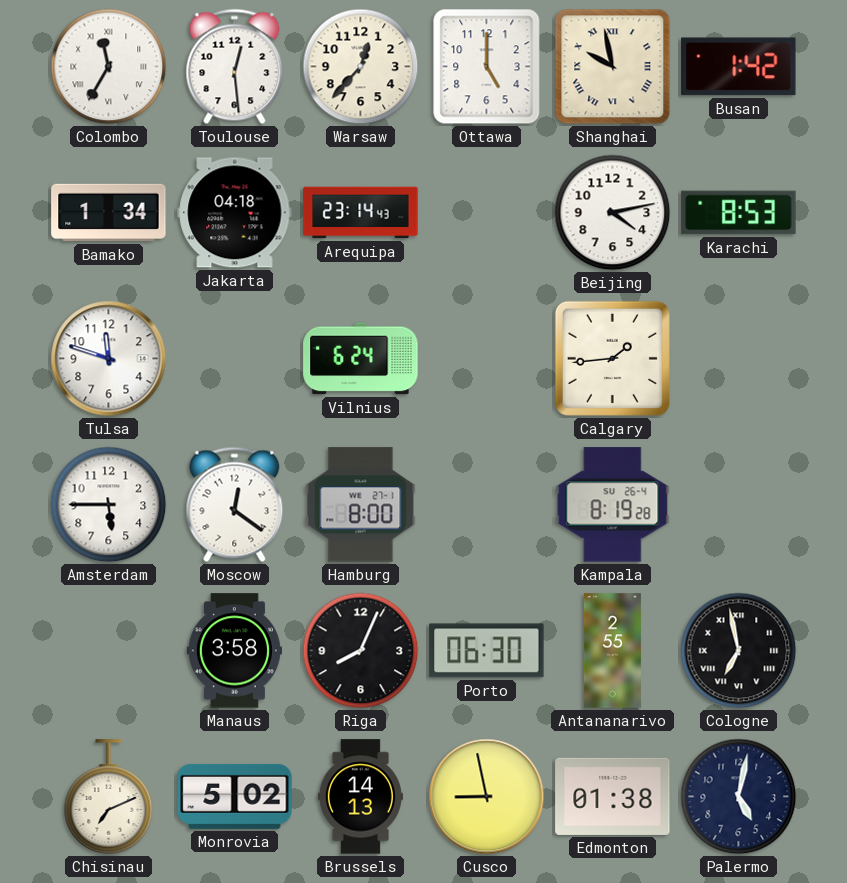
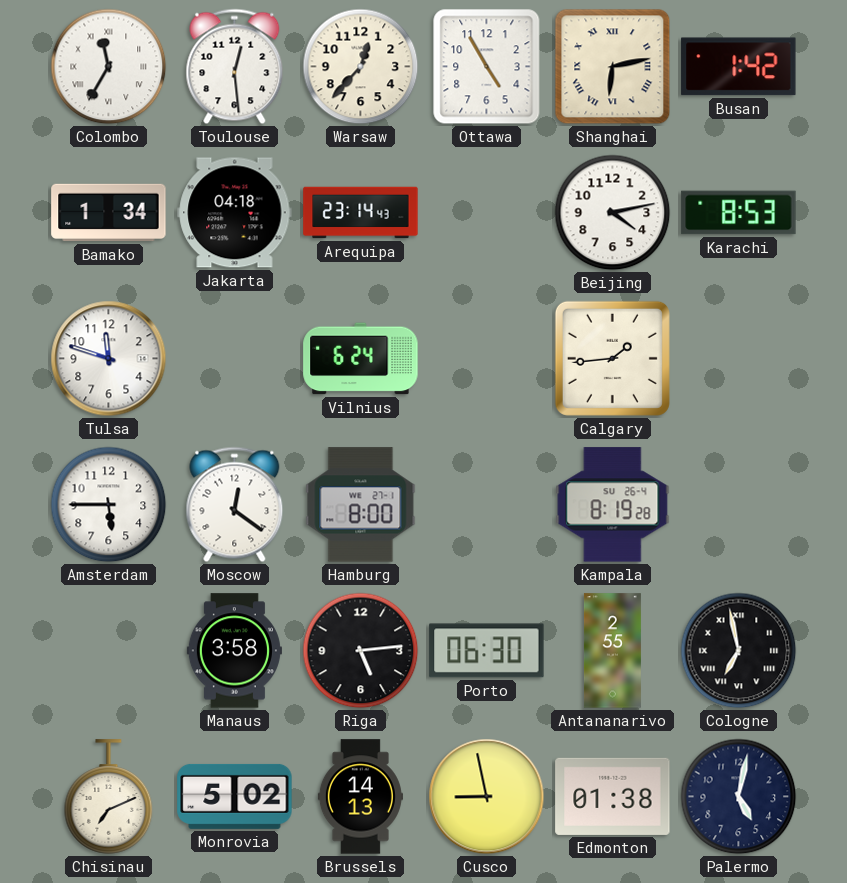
Ottawa: 5:00 -> 4:55
Shanghai: 9:58 -> 6:13
Riga: 8:04 -> 5:14
